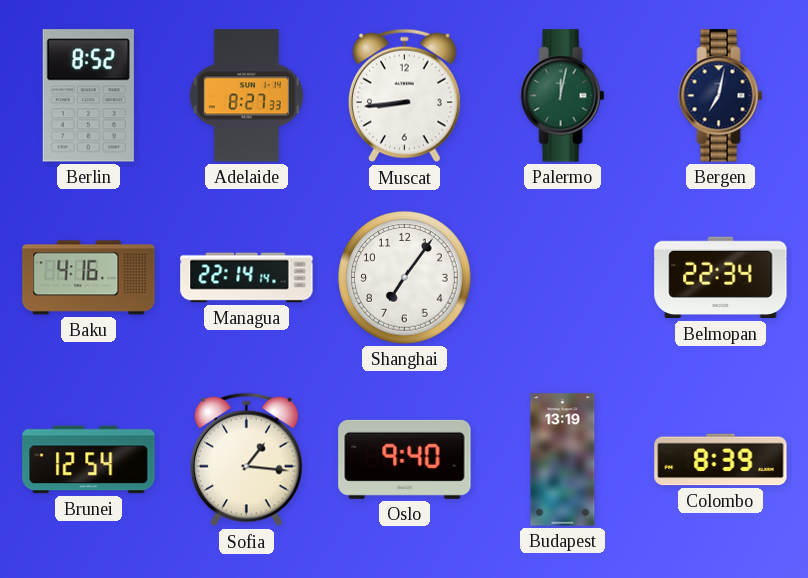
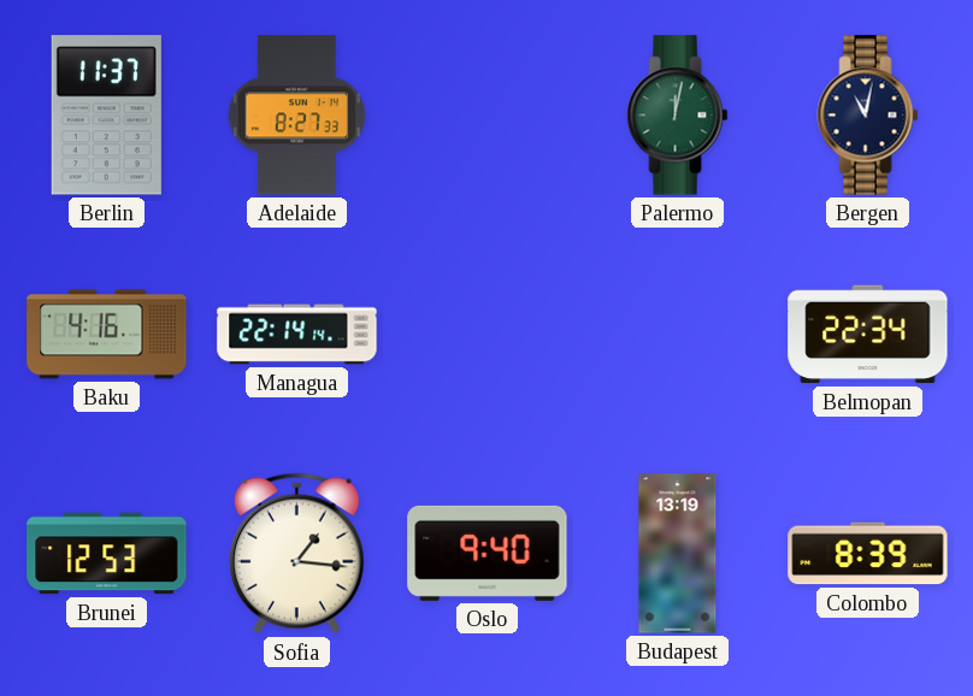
Berlin: 8:52 -> 11:37
Muscat: 8:44 -> none
Bergen: 7:02 -> 11:02
Shanghai: 7:06 -> none
Brunei: 12:54 -> 12:53
